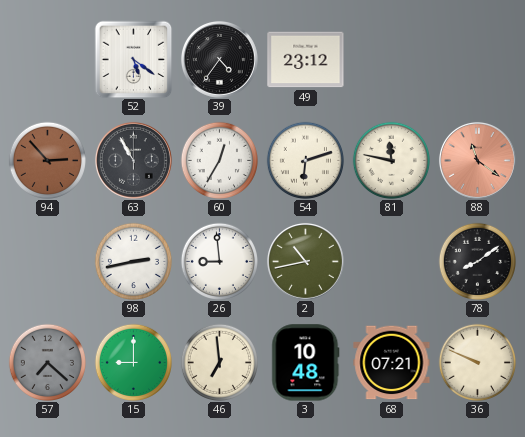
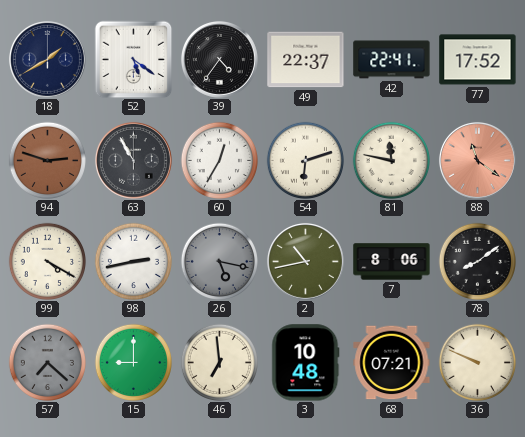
18: none -> 1:40
49: 23:12 -> 22:37
42: none -> 22:41
77: none -> 17:52
94: 2:53 -> 2:48
99: none -> 4:20
26: 8:59 -> 5:17
26 dial: white -> grey
7: none -> 8:06
